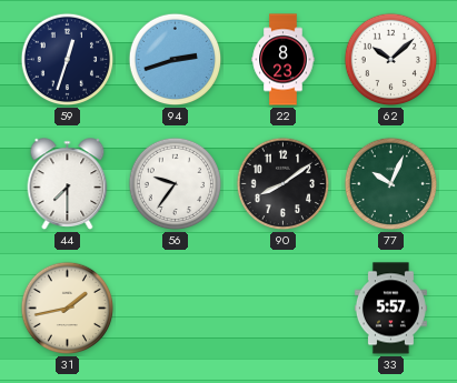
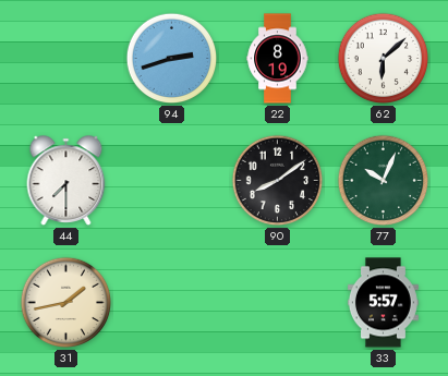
59: 12:33 -> none
22: 8:23 -> 8:19
62: 10:08 -> 6:08
56: 9:36 -> none
